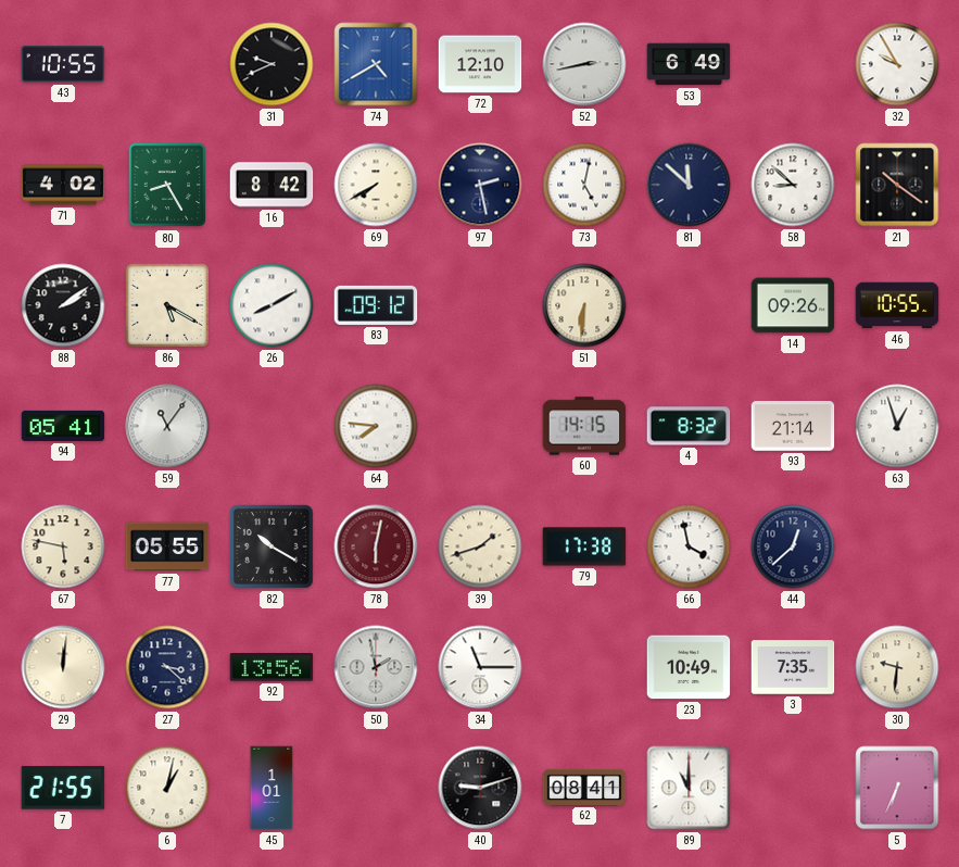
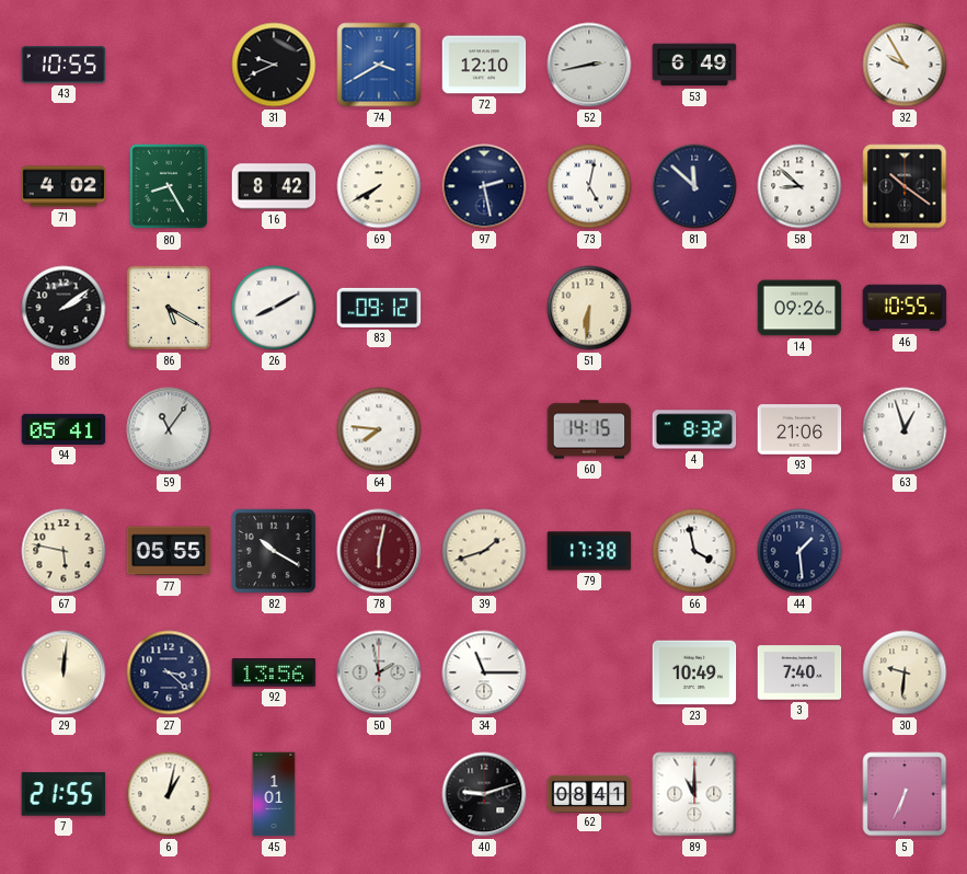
74: 4:40 -> 3:40
93: 21:14 -> 21:06
44: 12:38 -> 1:29
3: 7:35 -> 7:40
